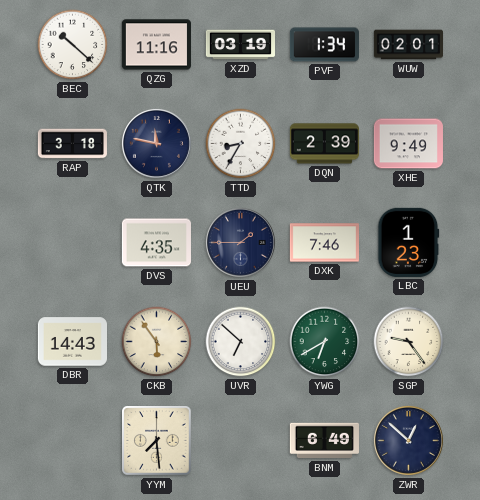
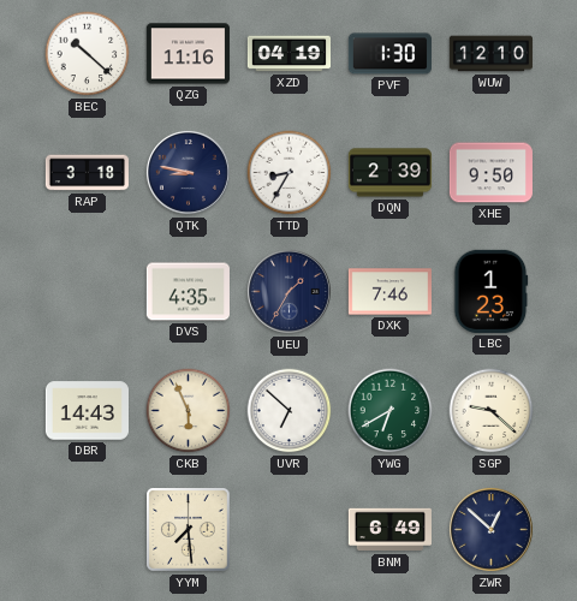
XZD: 03:19 -> 04:19
PVF: 1:34 -> 1:30
WUW: 02:01 -> 12:10
QTK: 11:47 -> 8:47
XHE: 9:49 -> 9:50
UEU: 1:45 -> 1:35
CKB: 5:54 -> 5:56
SGP: 9:24 -> 9:22
